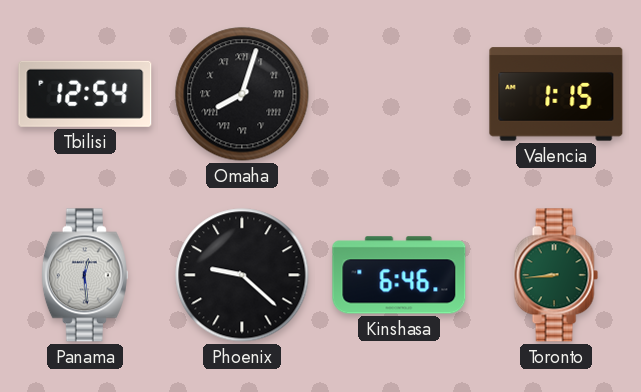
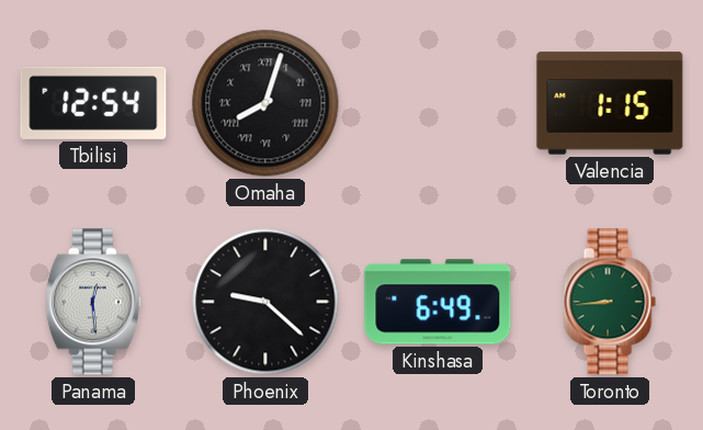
Kinshasa: 6:46 -> 6:49
